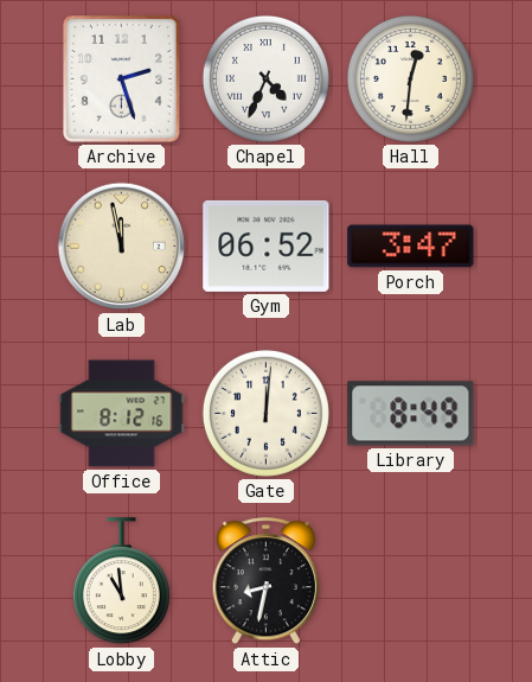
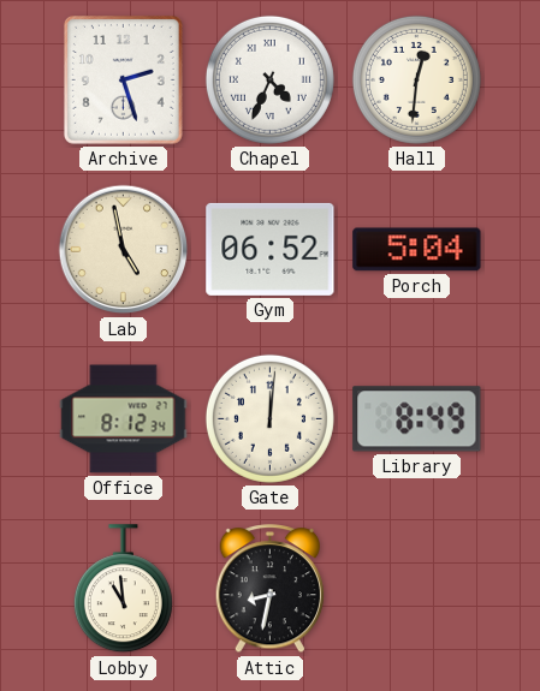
Lab: 11:58 -> 4:58
Porch: 3:47 -> 5:04
Office: 8:12:16 -> 8:12:34
